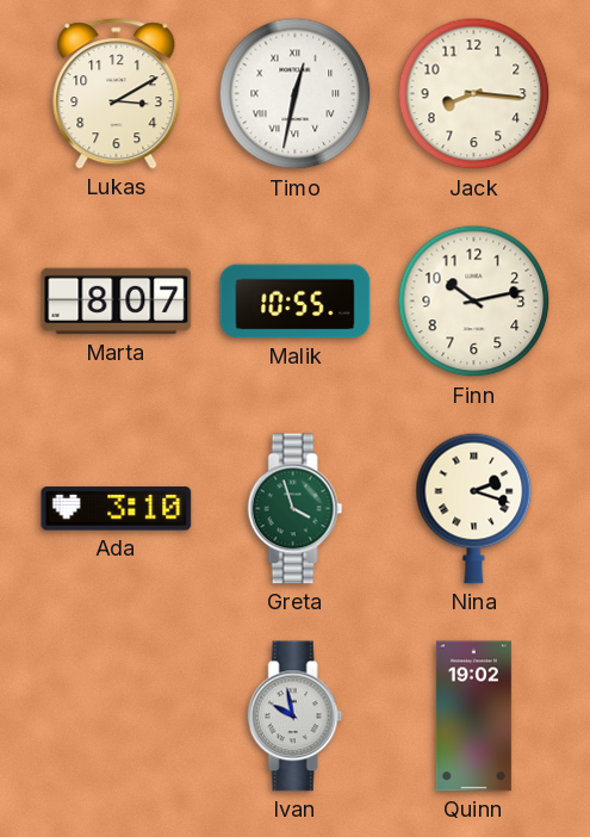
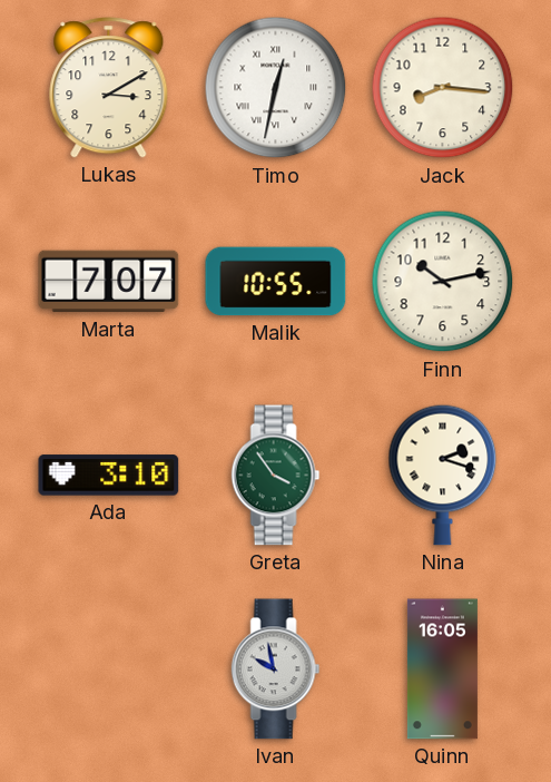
Marta: 8:07 -> 7:07
Greta: 3:57 -> 3:54
Quinn: 19:02 -> 16:05
